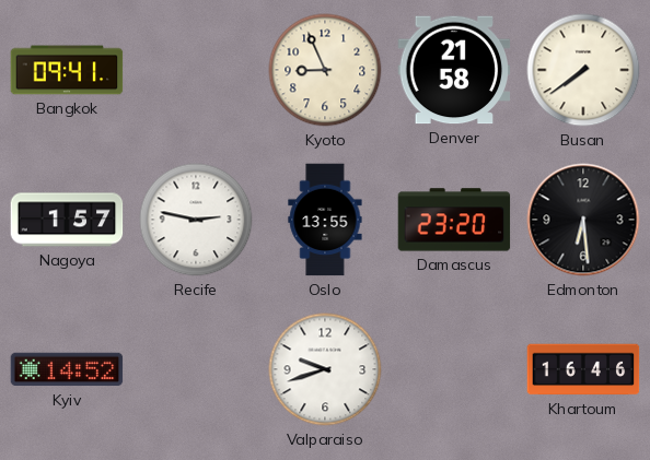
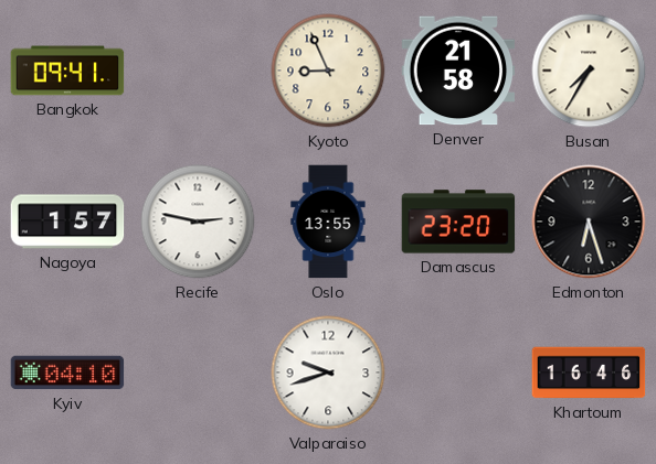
Busan: 7:39 -> 7:35
Edmonton: 6:29 -> 6:27
Kyiv: 14:52 -> 04:10
